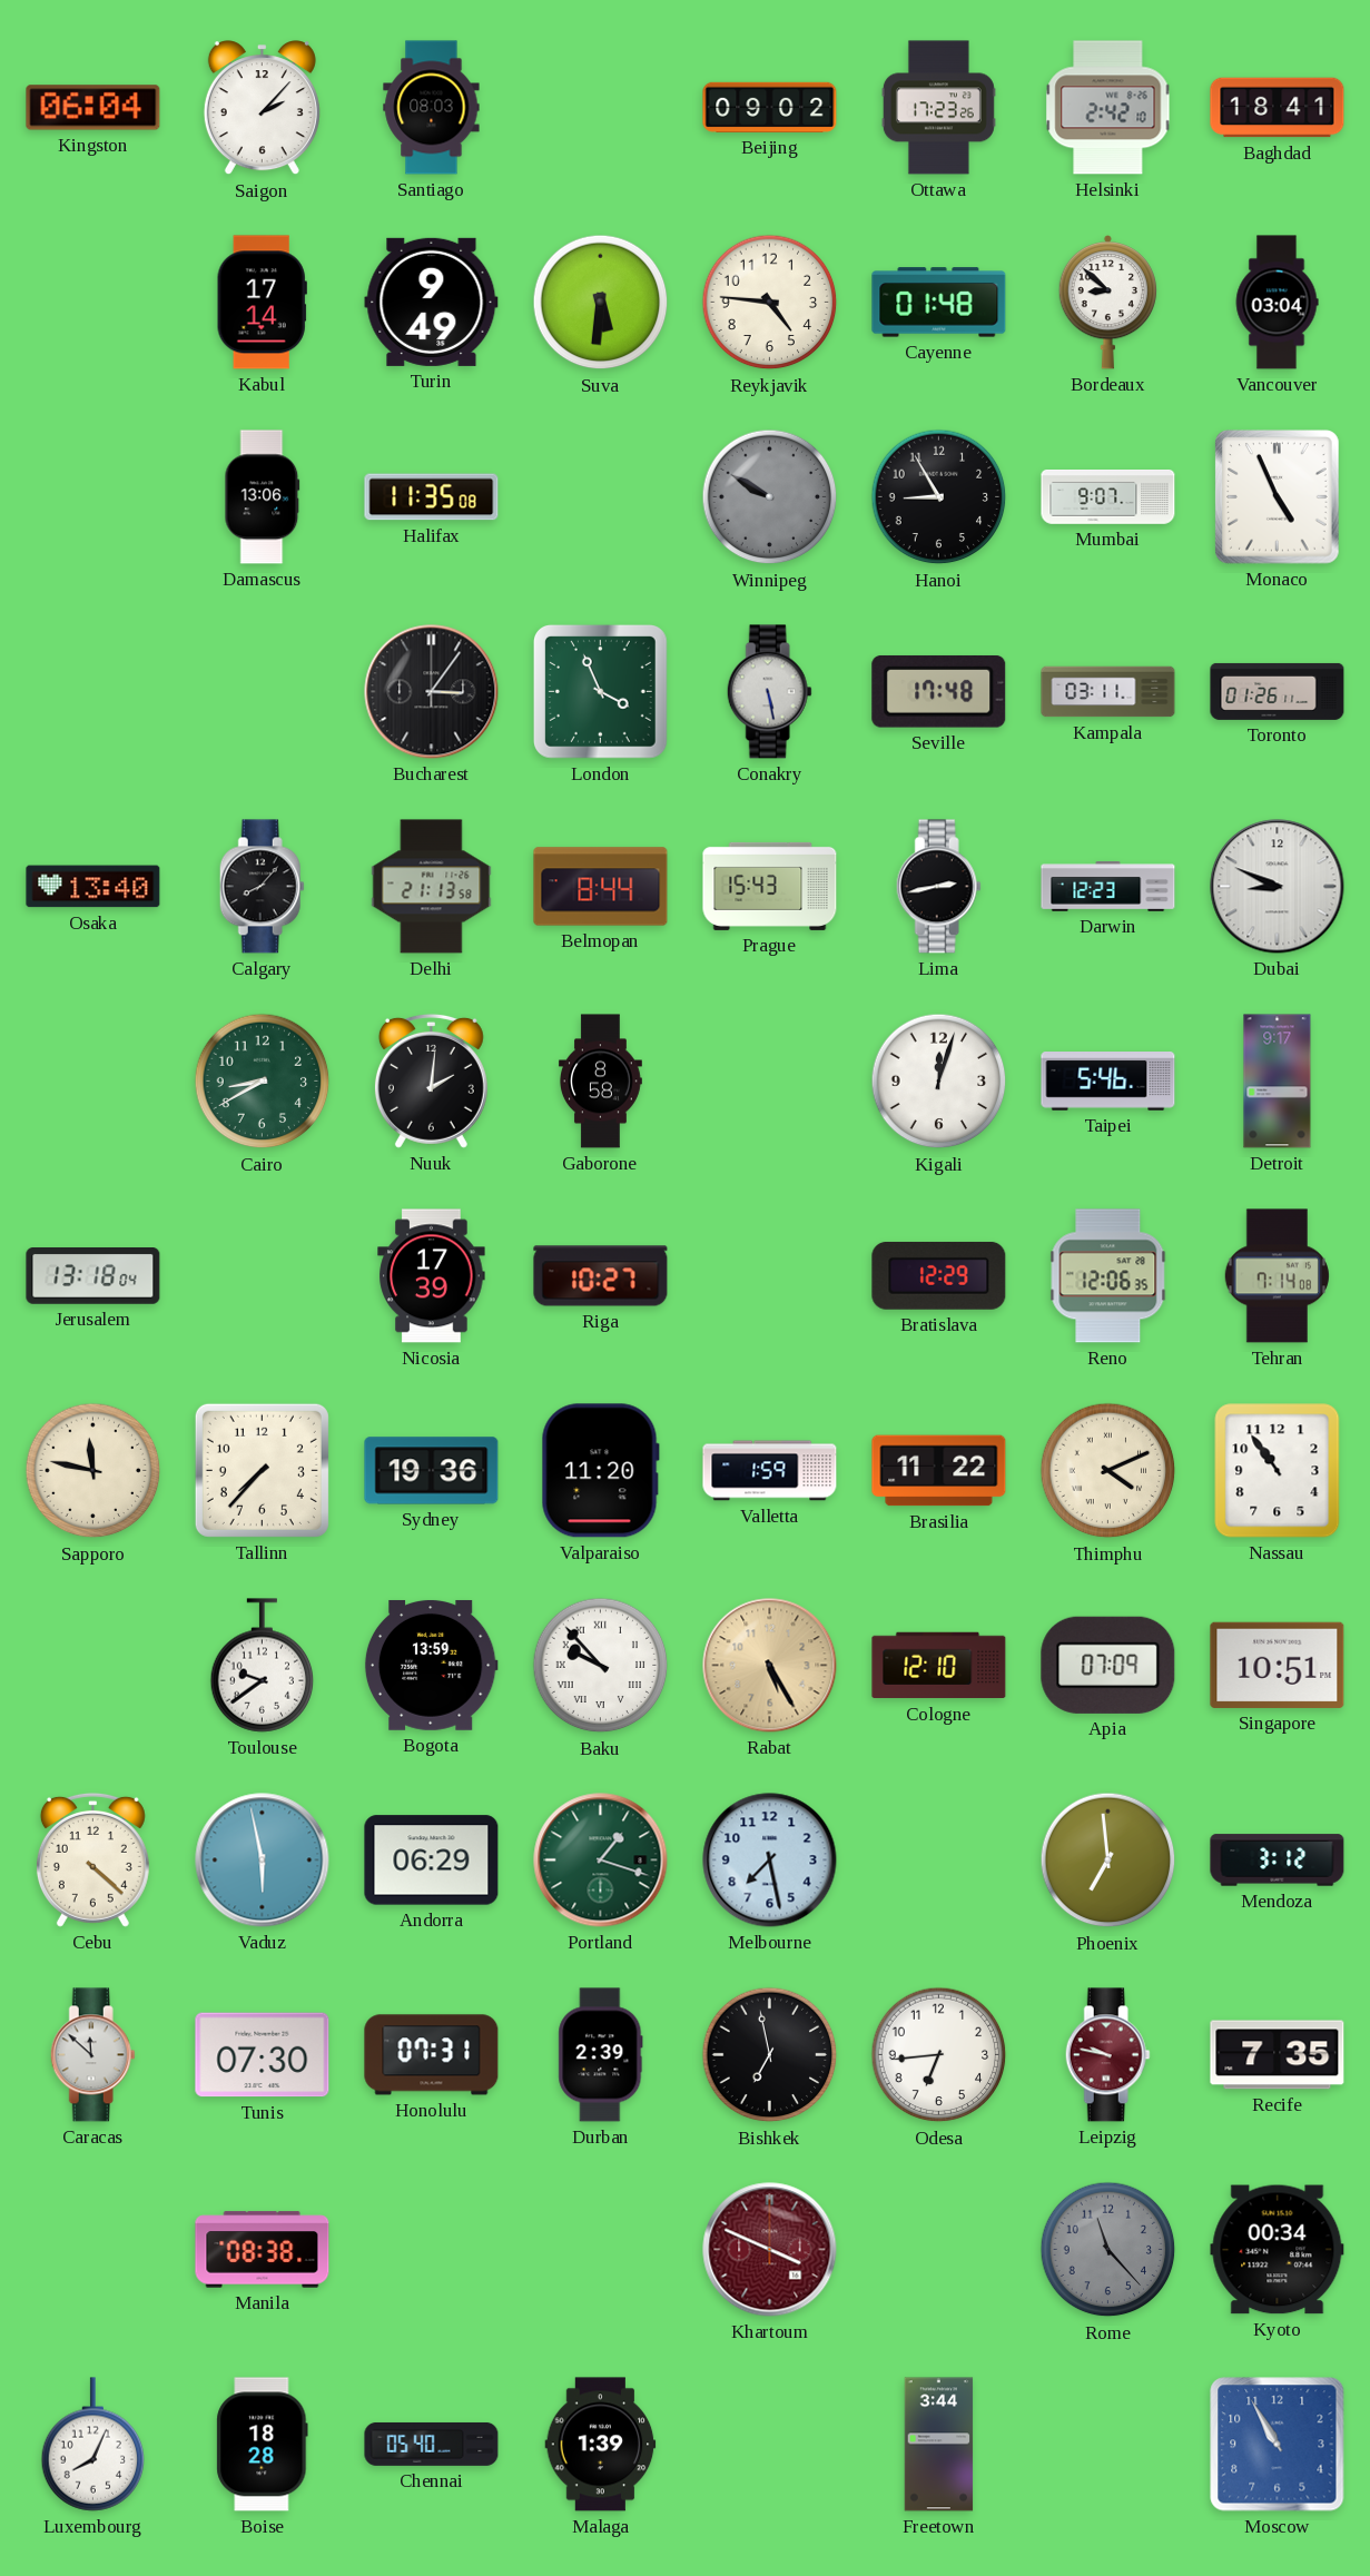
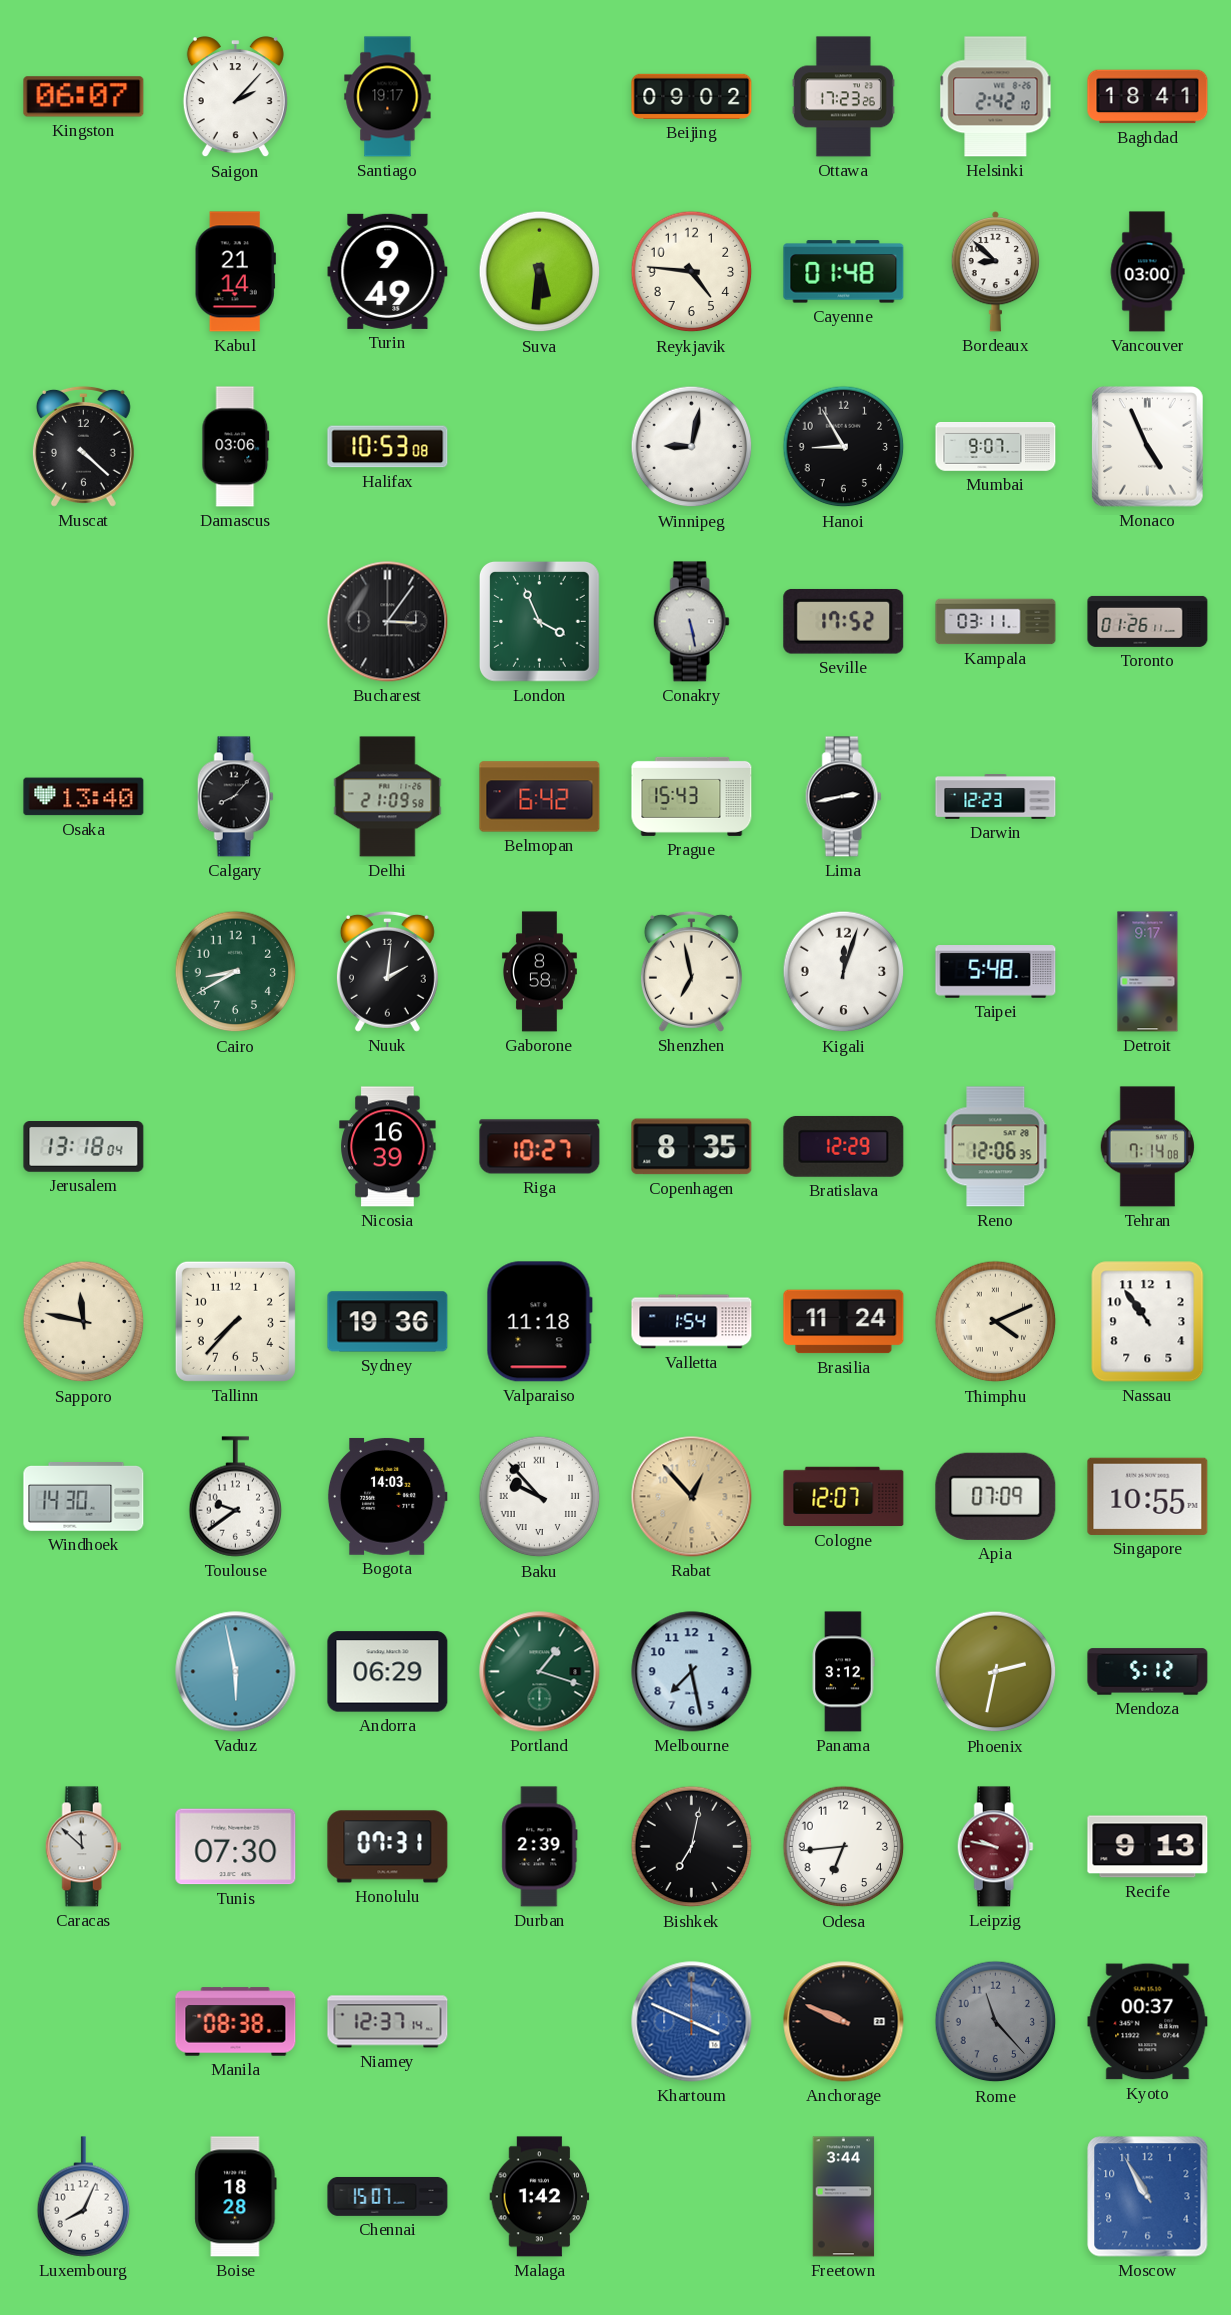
Kingston: 06:04 -> 06:07
Santiago: 08:03 -> 19:17
Kabul: 17:14 -> 21:14
Vancouver: 03:04 -> 03:00
Muscat: none -> 4:22
Damascus: 13:06 -> 03:06
Halifax: 11:35 -> 10:53
Winnipeg: 9:50 -> 9:02
Winnipeg dial: grey -> white
Seville: 17:48 -> 17:52
Delhi: 21:13 -> 21:09
Belmopan: 8:44 -> 6:42
Dubai: 8:49 -> none
Shenzhen: none -> 6:58
Taipei: 5:46 -> 5:48
Nicosia: 17:39 -> 16:39
Copenhagen: none -> 8:35
Valparaiso: 11:20 -> 11:18
Valletta: 1:59 -> 1:54
Brasilia: 11:22 -> 11:24
Windhoek: none -> 14:30
Bogota: 13:59 -> 14:03
Rabat: 5:25 -> 12:53
Cologne: 12:10 -> 12:07
Singapore: 10:51 -> 10:55
Cebu: 4:22 -> none
Panama: none -> 3:12
Phoenix: 6:59 -> 2:32
Mendoza: 3:12 -> 5:12
Bishkek: 6:58 -> 7:02
Recife: 7:35 -> 9:13
Niamey: none -> 12:37
Khartoum dial: burgundy -> blue
Anchorage: none -> 9:49
Kyoto: 00:34 -> 00:37
Chennai: 05:40 -> 15:07
Malaga: 1:39 -> 1:42
